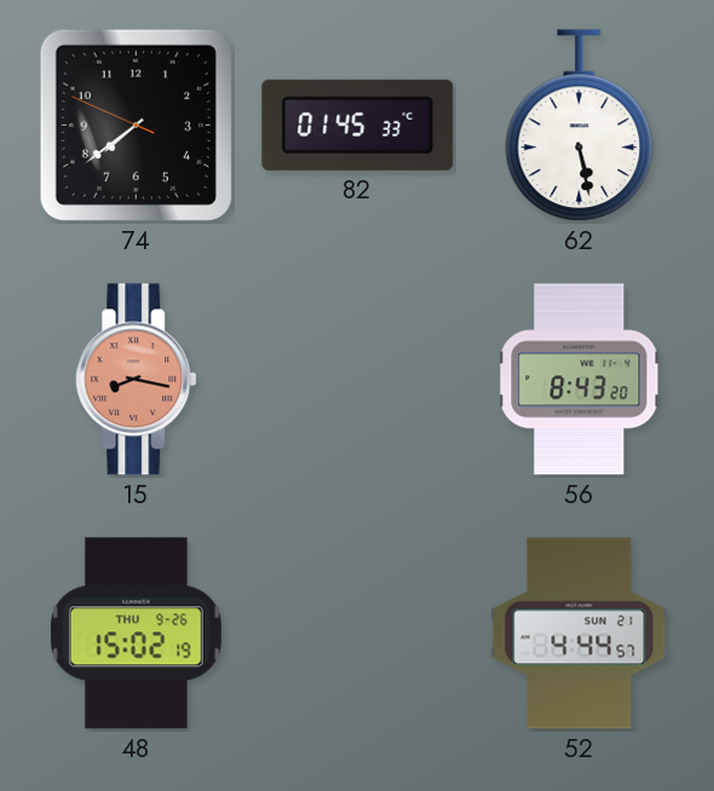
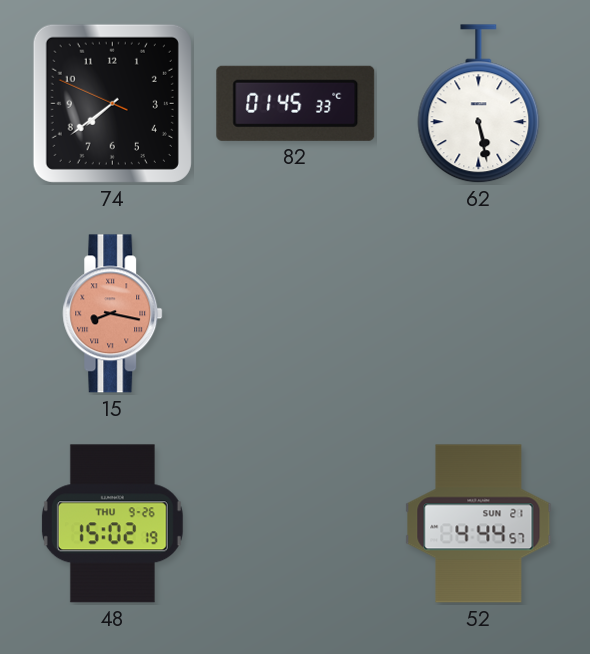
56: 8:43 -> none
